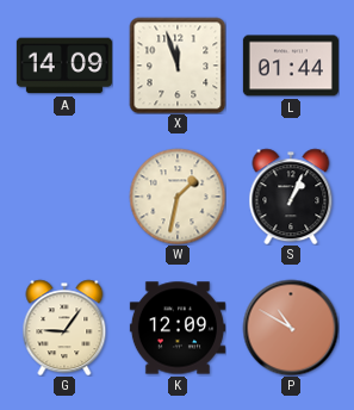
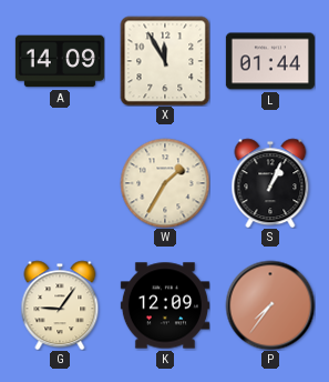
X: 11:57 -> 11:55
W: 1:32 -> 1:35
P: 10:50 -> 7:36
